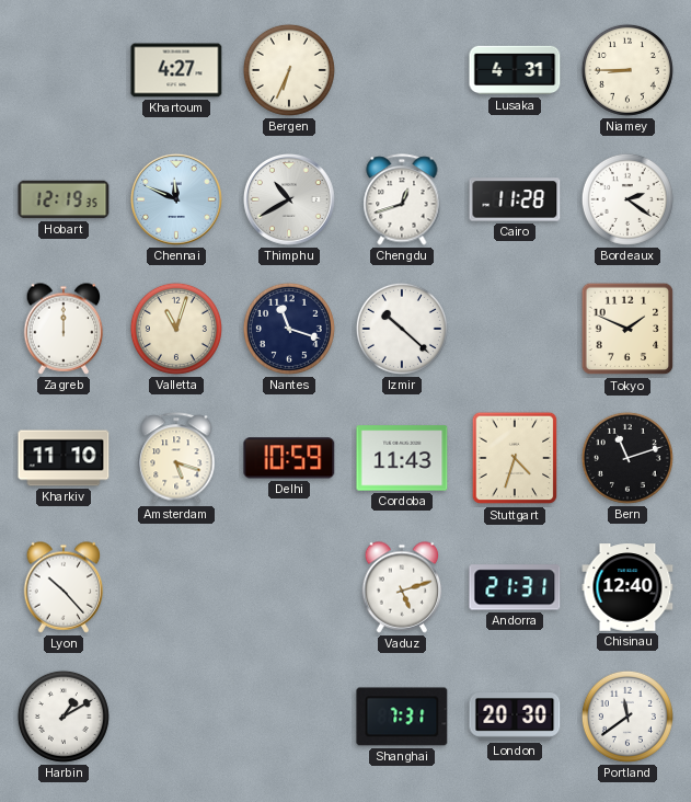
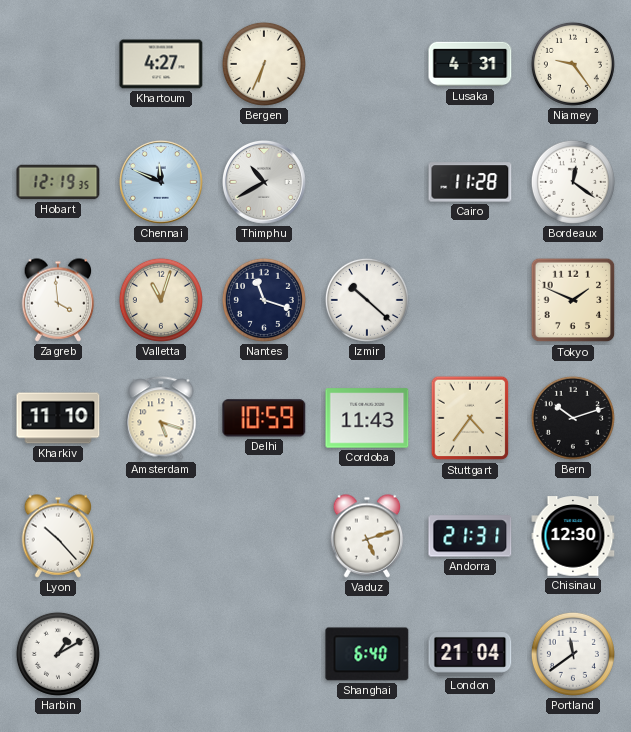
Niamey: 8:45 -> 9:24
Chengdu: 12:42 -> none
Bordeaux: 2:21 -> 12:21
Zagreb: 12:00 -> 3:59
Stuttgart: 4:33 -> 4:36
Bern: 11:12 -> 10:12
Chisinau: 12:40 -> 12:30
Shanghai: 7:31 -> 6:40
London: 20:30 -> 21:04
